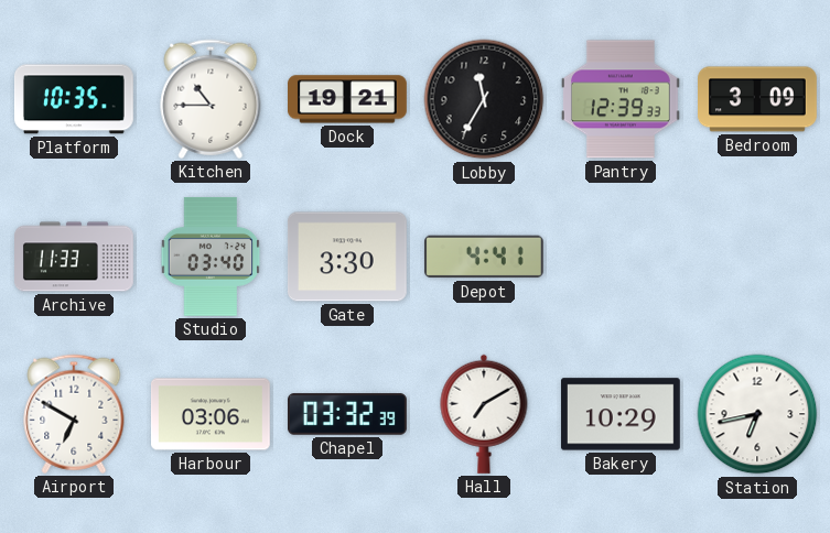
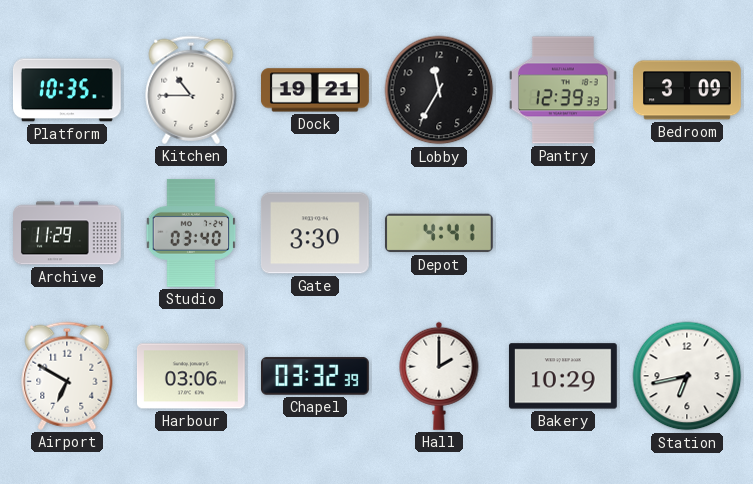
Archive: 11:33 -> 11:29
Hall: 7:10 -> 2:00
